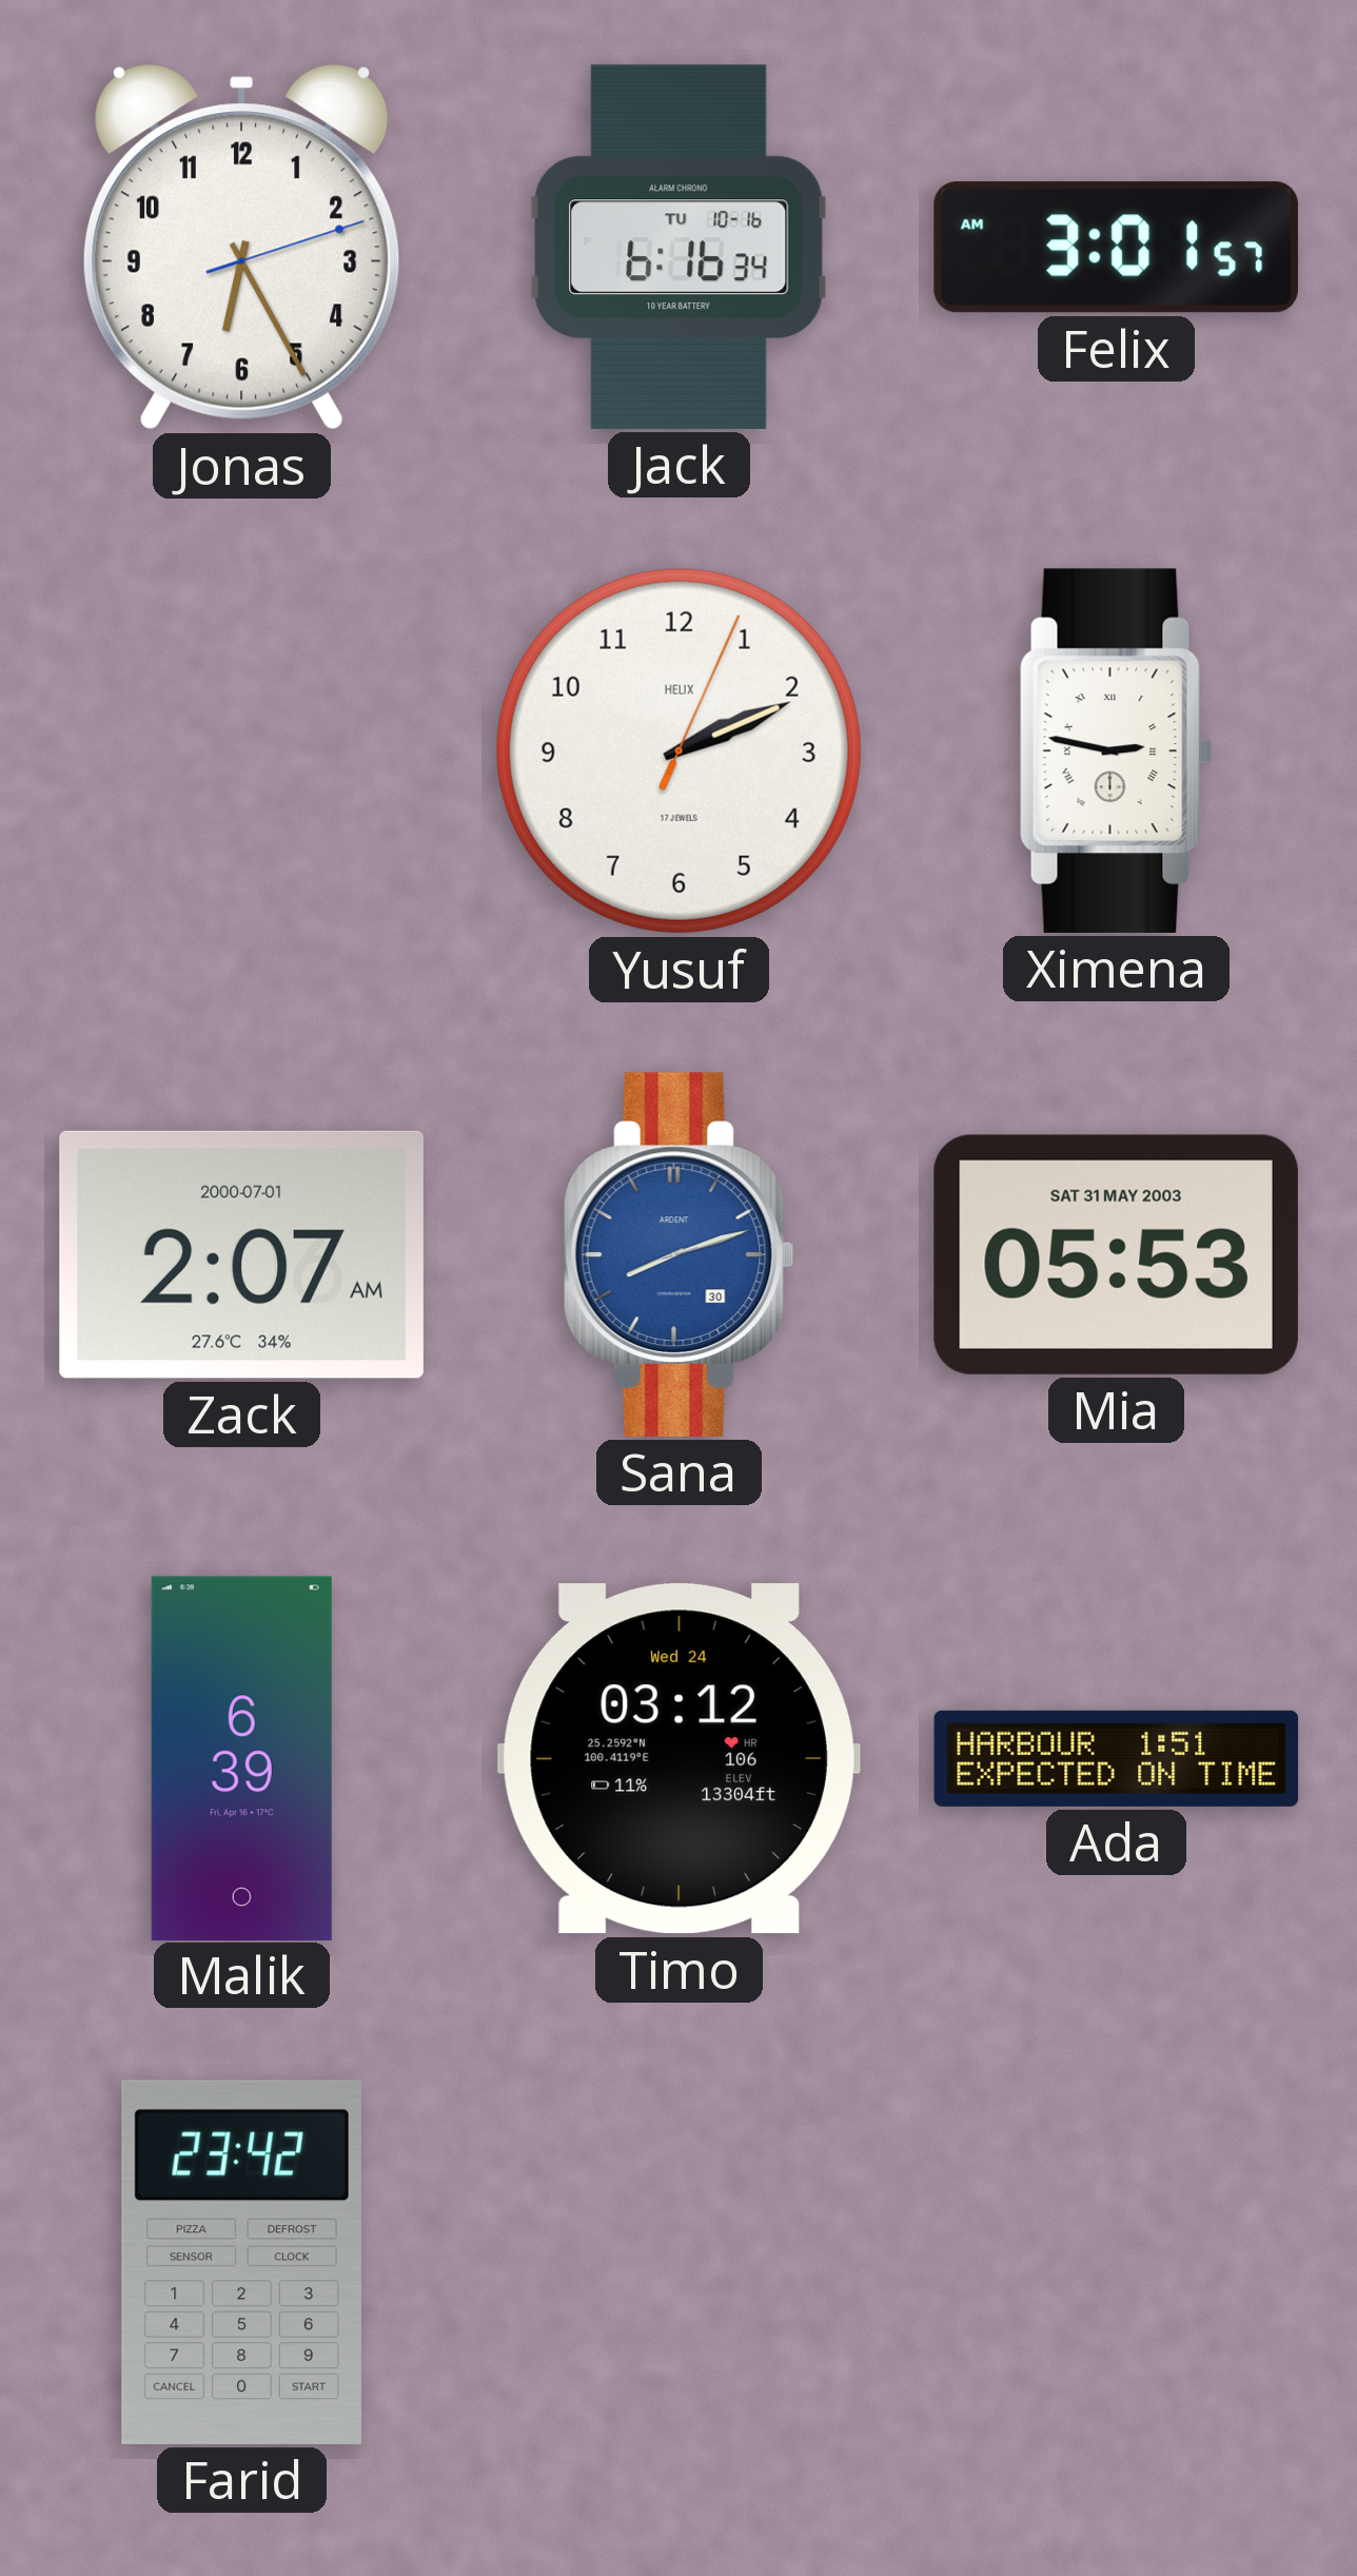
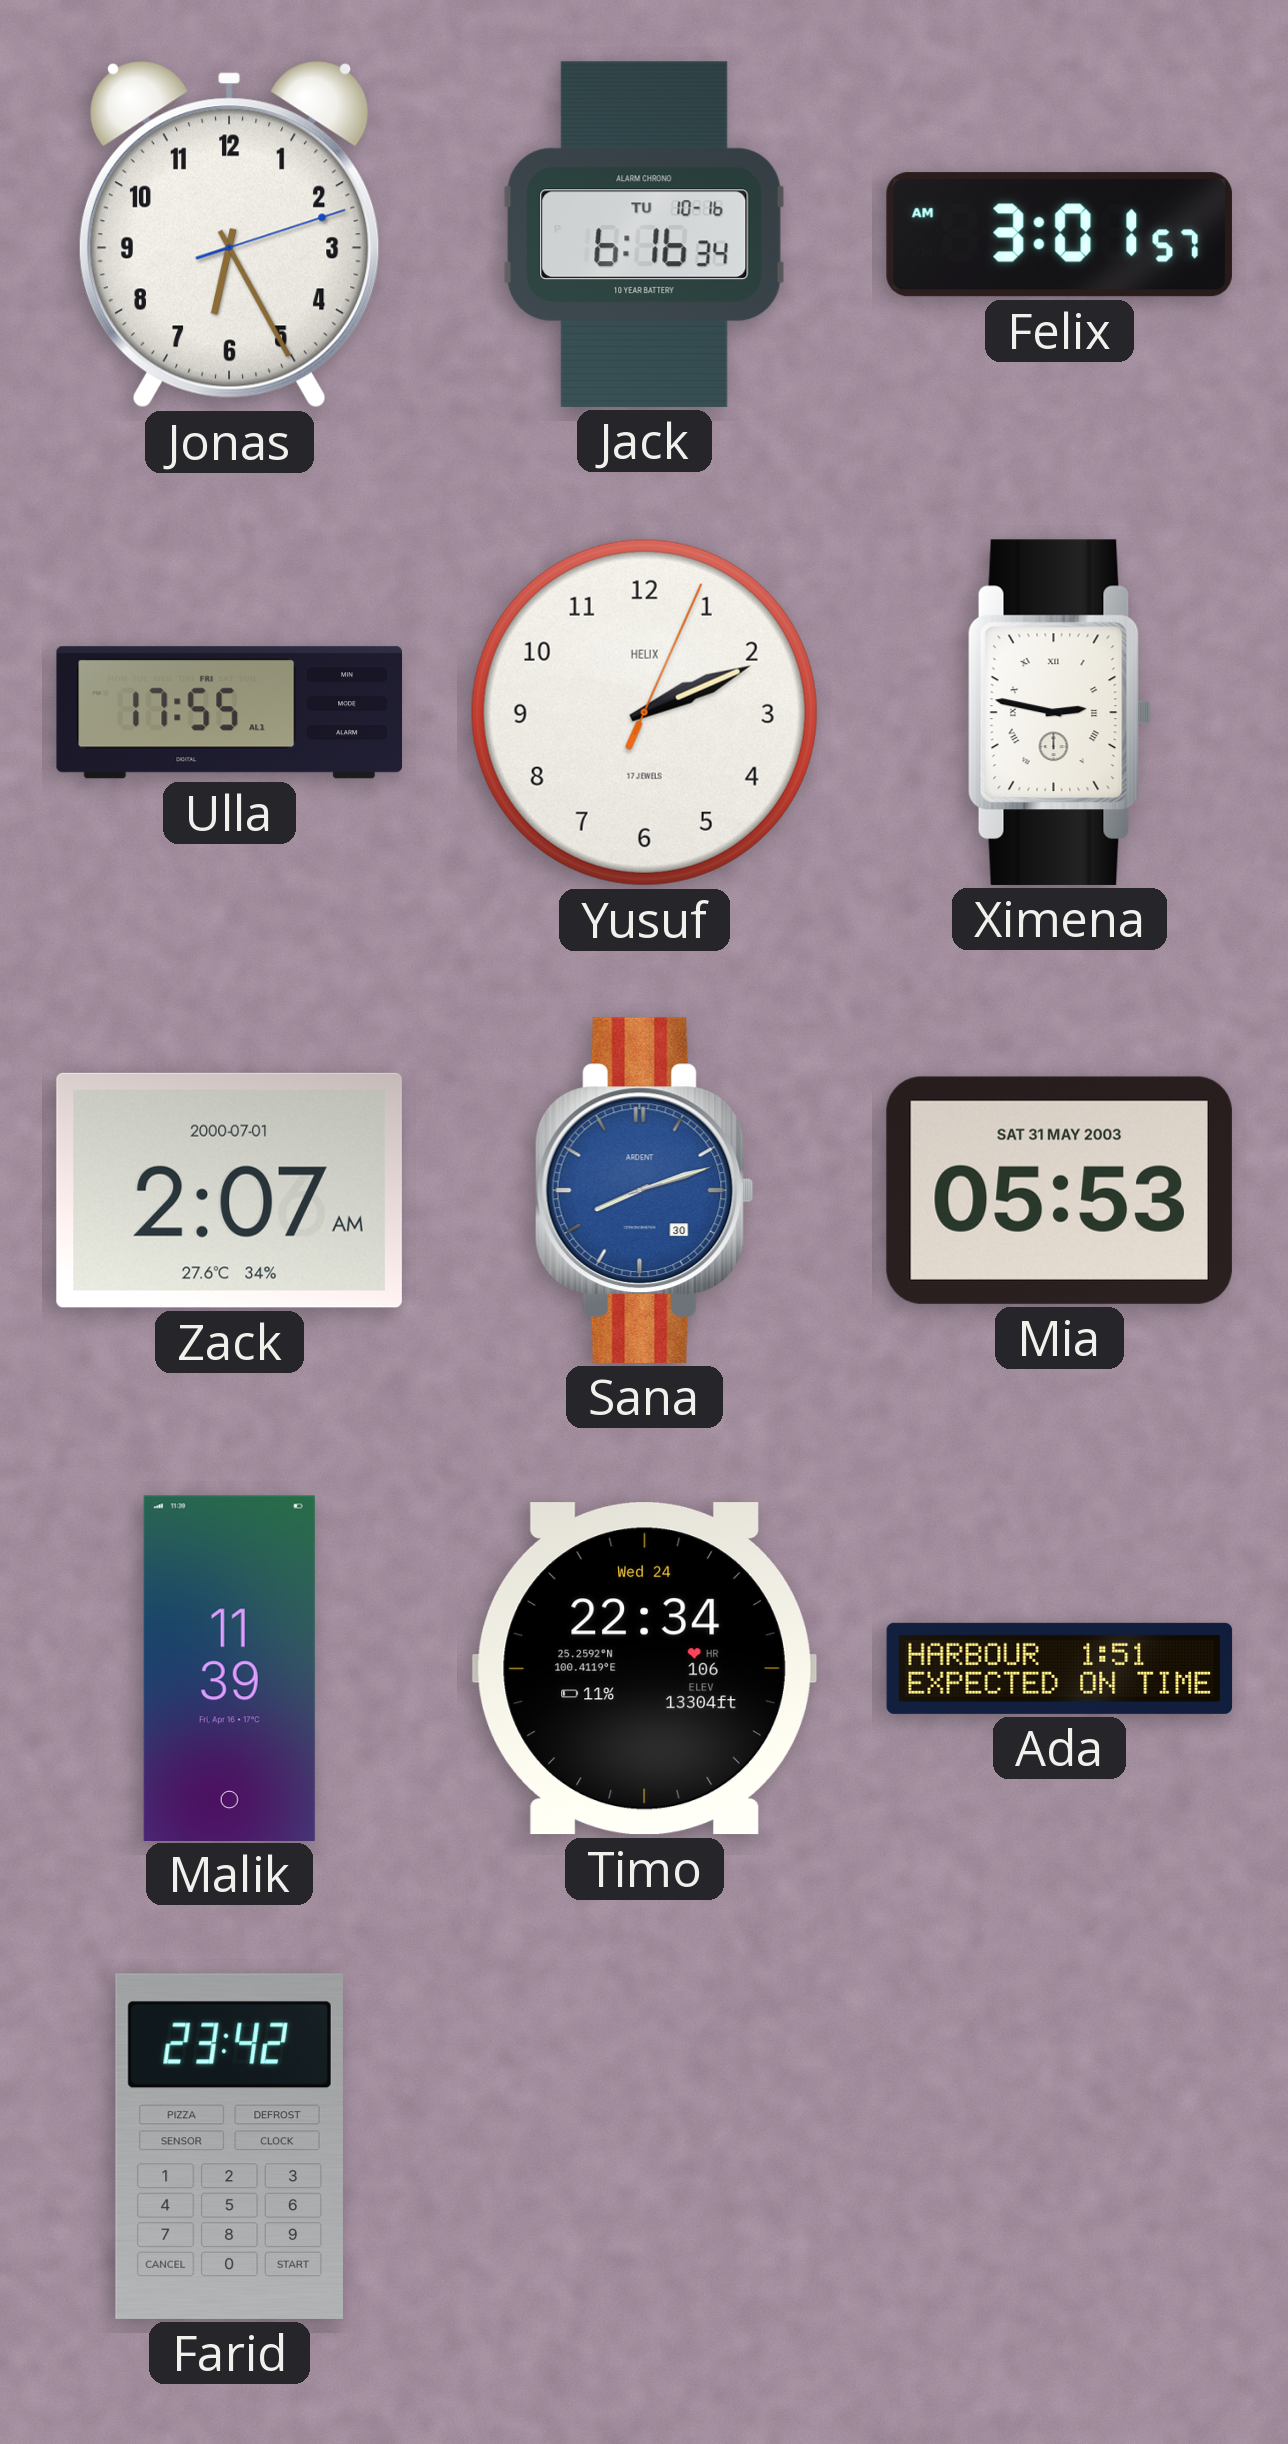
Ulla: none -> 17:55
Malik: 6:39 -> 11:39
Timo: 03:12 -> 22:34
